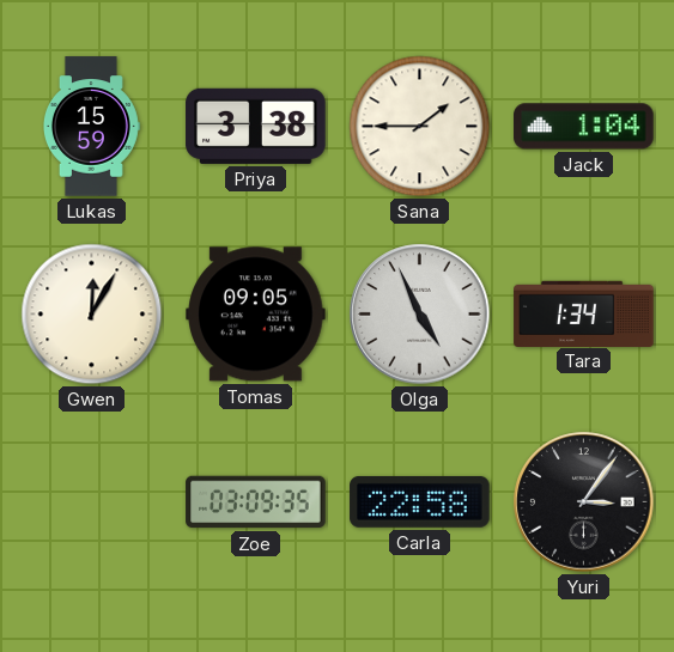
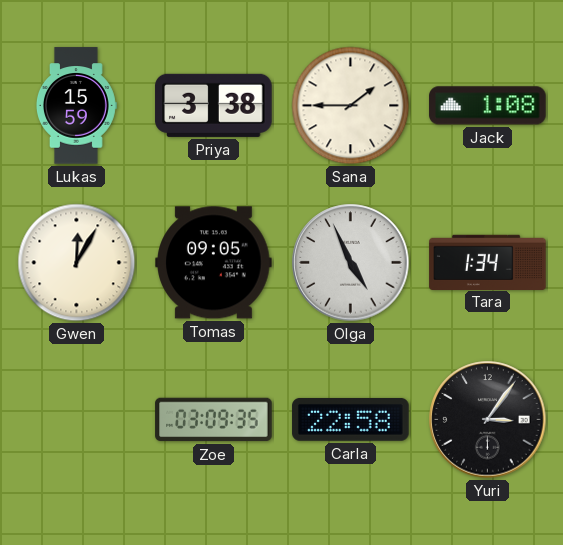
Jack: 1:04 -> 1:08
